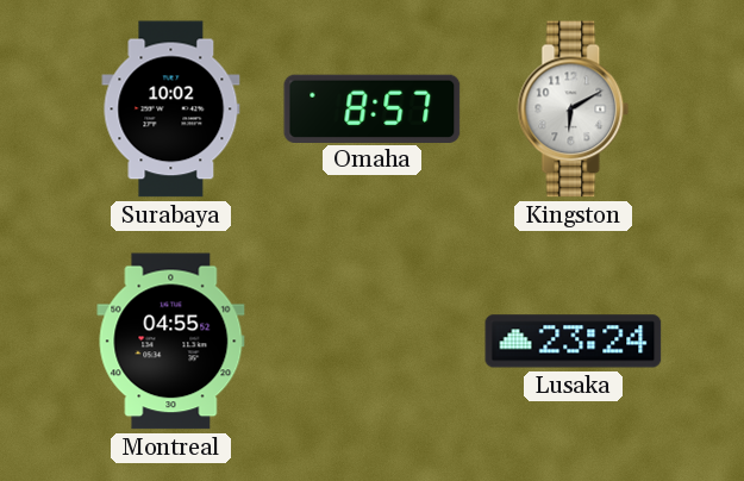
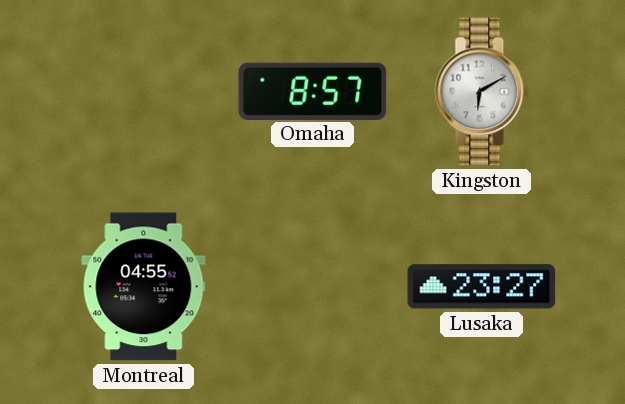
Surabaya: 10:02 -> none
Lusaka: 23:24 -> 23:27
